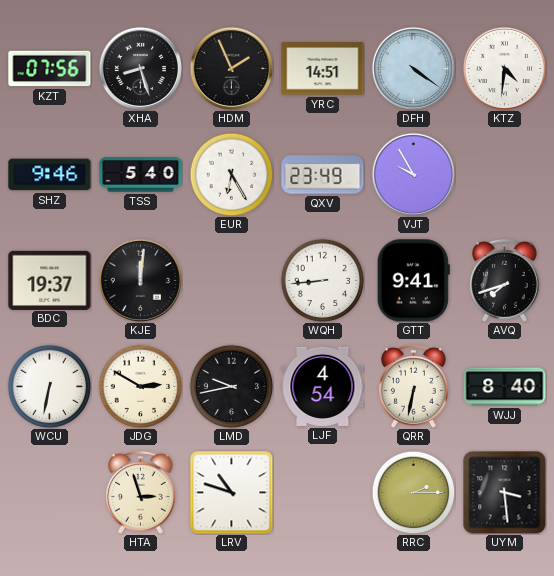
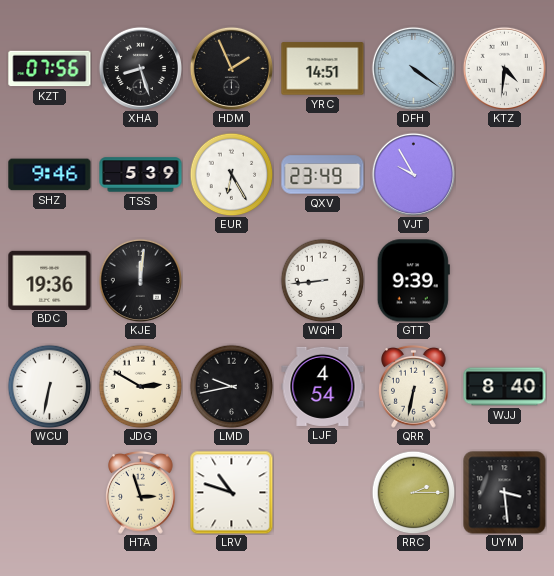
TSS: 5:40 -> 5:39
BDC: 19:37 -> 19:36
GTT: 9:41 -> 9:39
AVQ: 7:42 -> none
